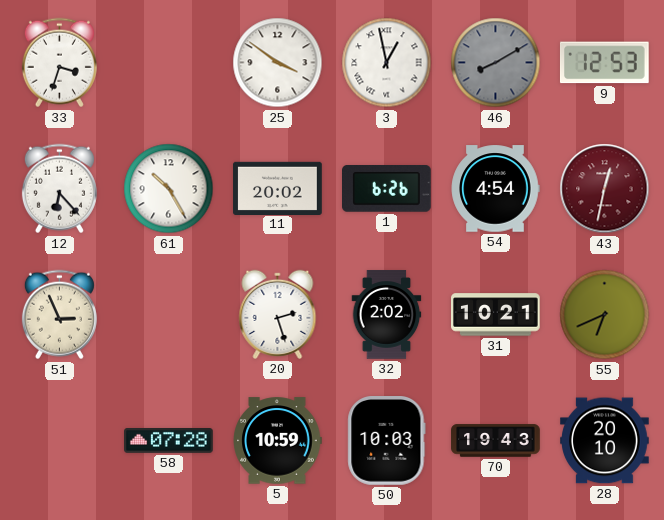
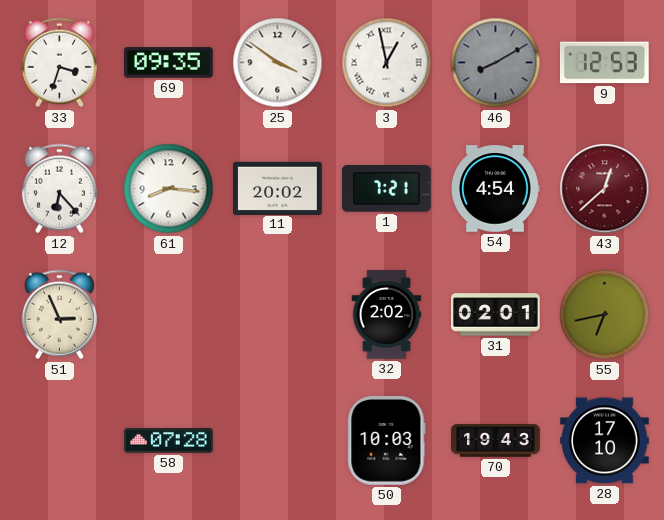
69: none -> 09:35
61: 10:25 -> 8:16
1: 6:26 -> 7:21
43: 12:32 -> 12:38
20: 2:27 -> none
31: 10:21 -> 02:01
55: 6:41 -> 6:43
5: 10:59 -> none
28: 20:10 -> 17:10
